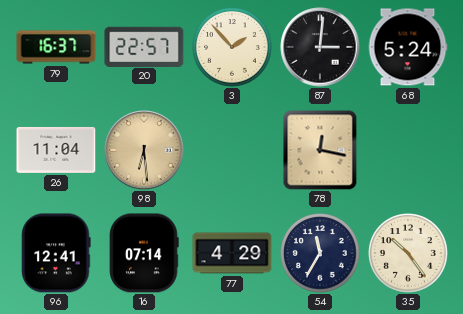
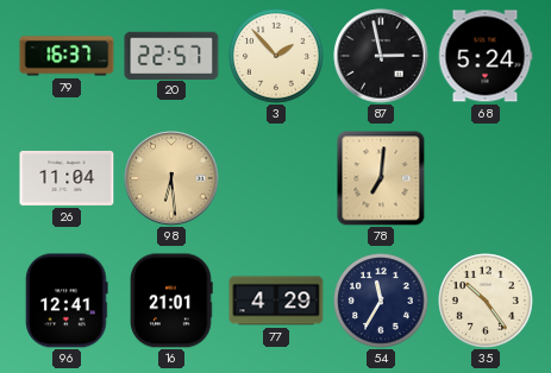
87: 3:01 -> 2:58
78: 12:17 -> 7:01
16: 07:14 -> 21:01
